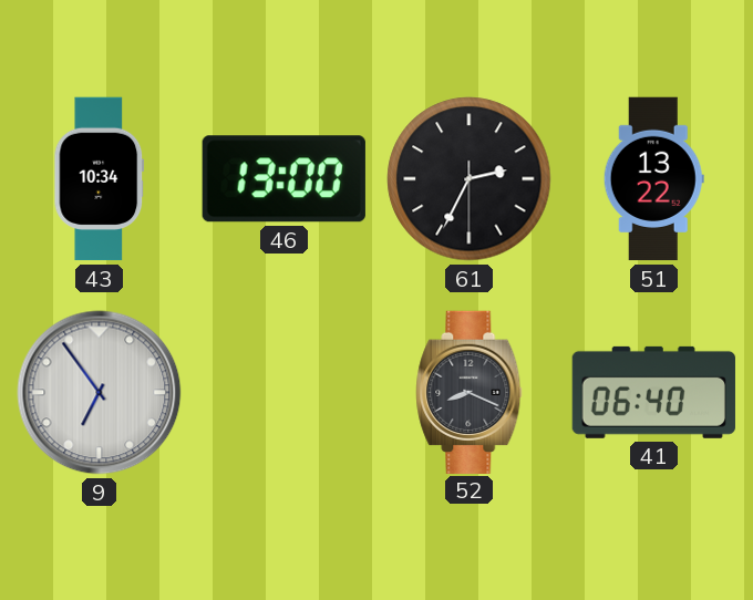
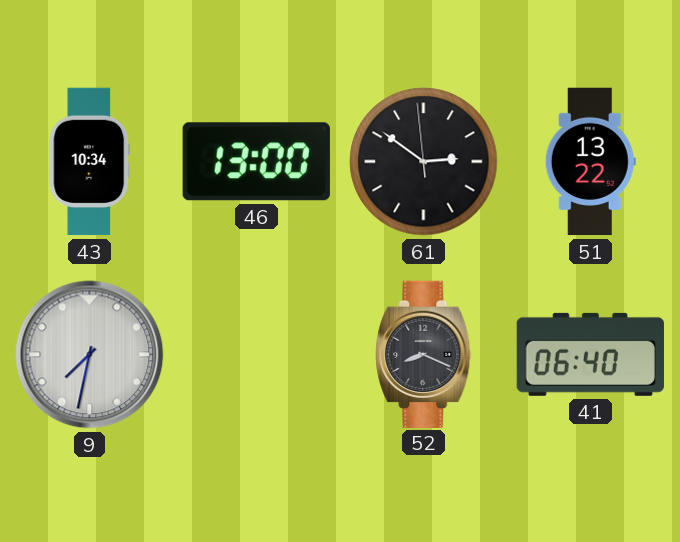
61: 2:34 -> 2:50
9: 6:54 -> 7:32
